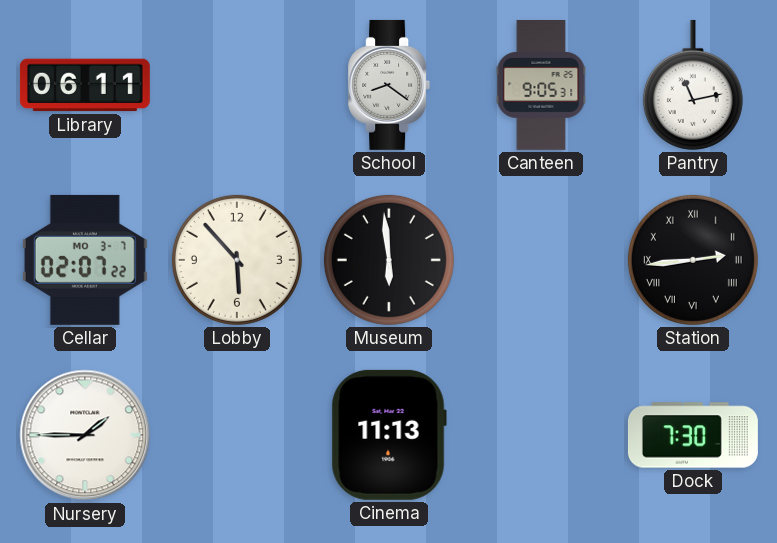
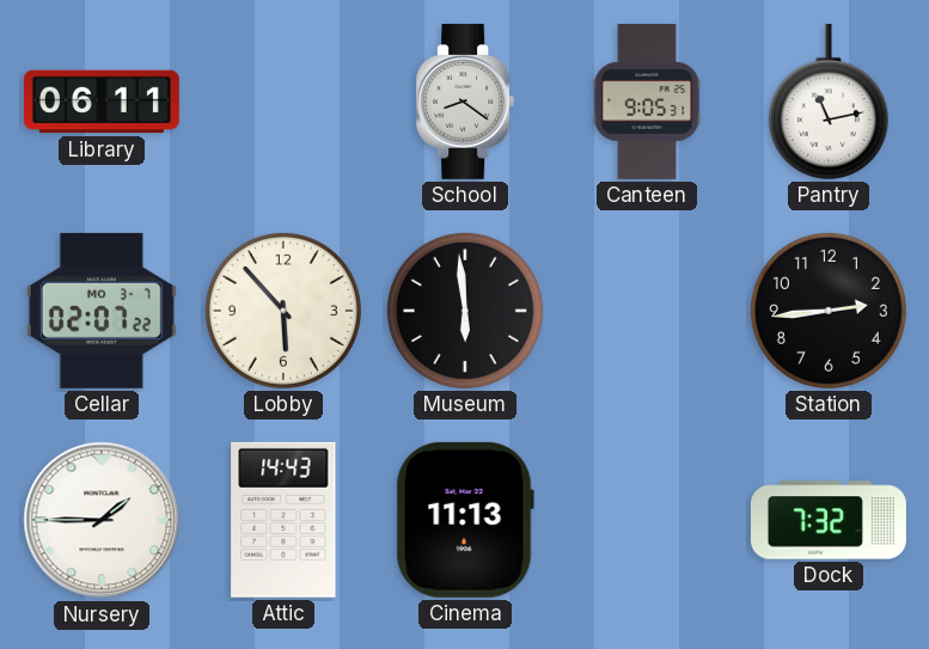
Station numerals: Roman -> Arabic
Attic: none -> 14:43
Dock: 7:30 -> 7:32
